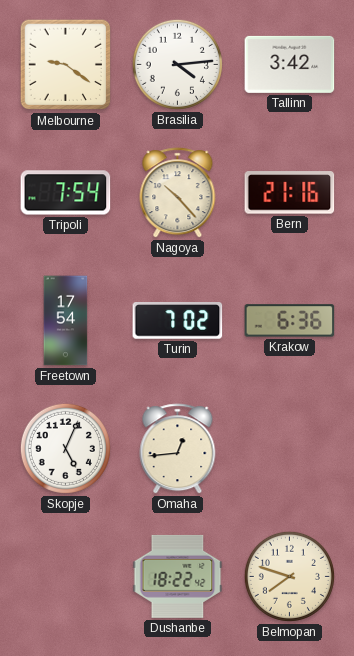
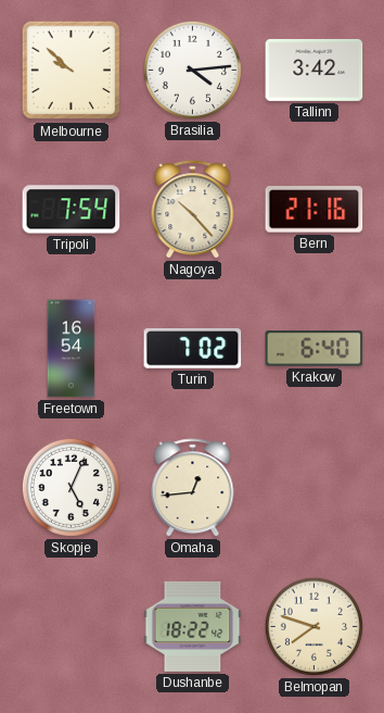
Melbourne: 9:21 -> 9:52
Freetown: 17:54 -> 16:54
Krakow: 6:36 -> 6:40
